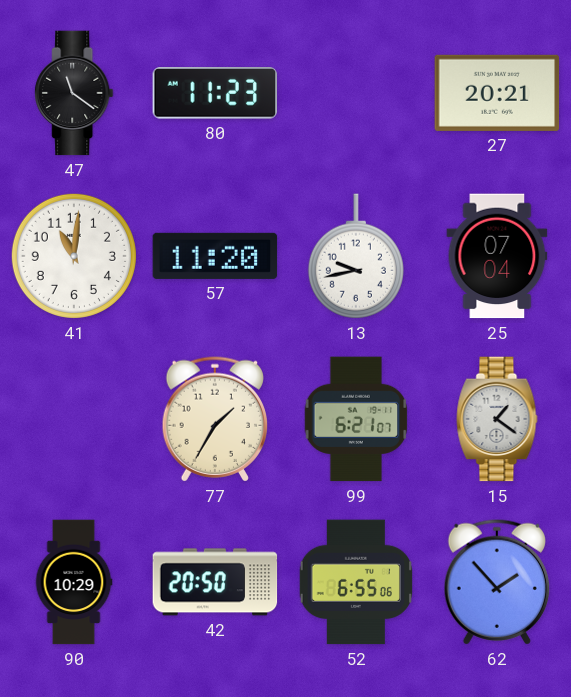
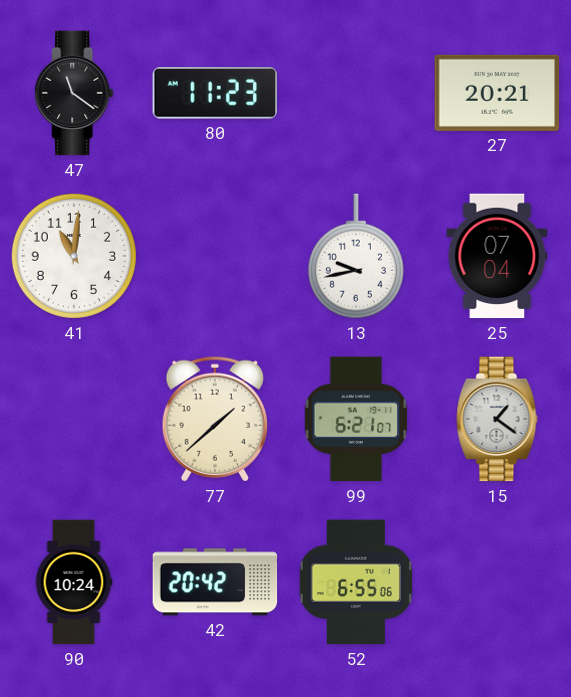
57: 11:20 -> none
77: 1:35 -> 1:38
90: 10:29 -> 10:24
42: 20:50 -> 20:42
62: 1:53 -> none
